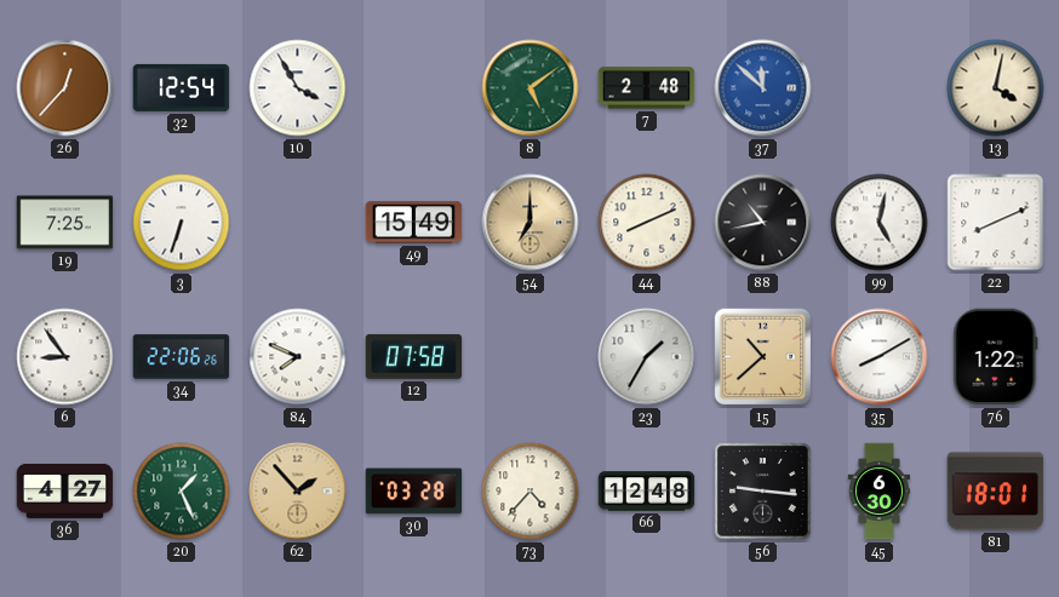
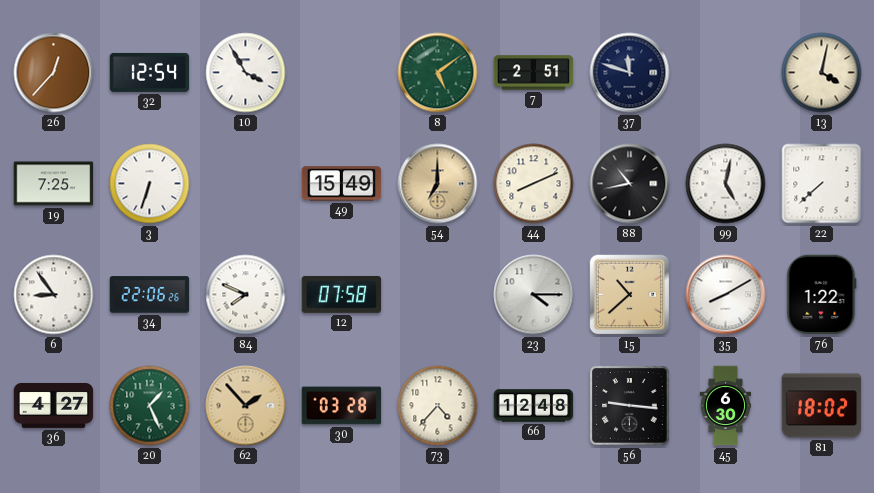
7: 2:48 -> 2:51
37: 11:52 -> 11:48
37 dial: blue -> navy
22: 8:11 -> 7:38
23: 1:35 -> 4:15
81: 18:01 -> 18:02
